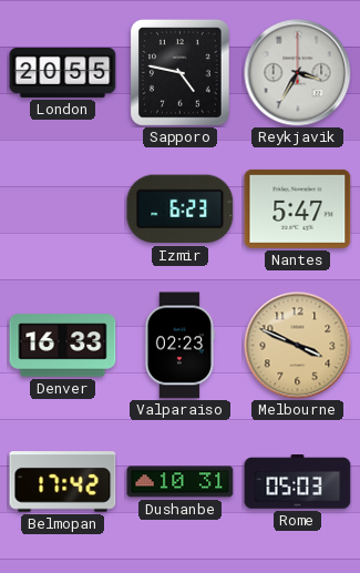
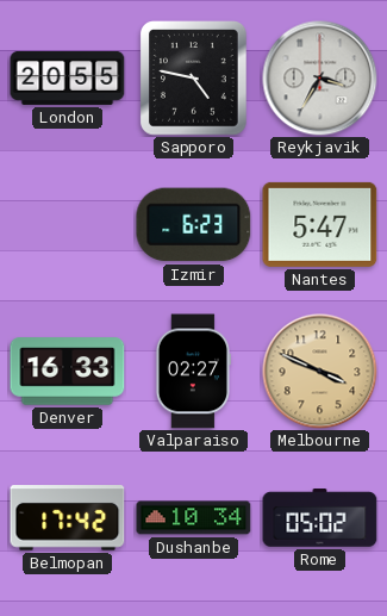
Valparaiso: 02:23 -> 02:27
Dushanbe: 10:31 -> 10:34
Rome: 05:03 -> 05:02
